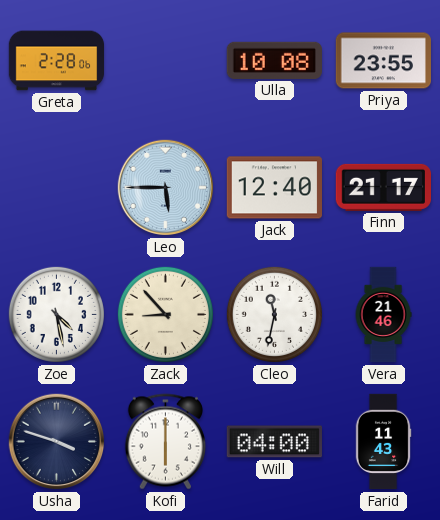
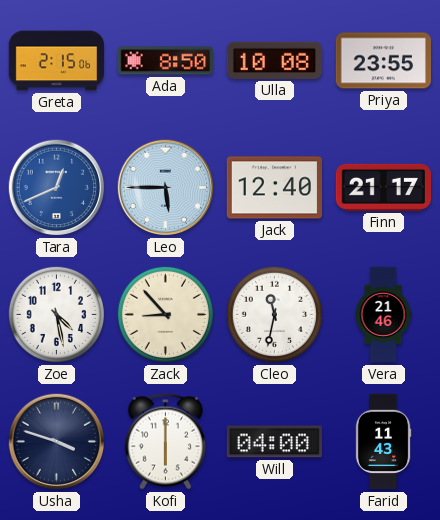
Greta: 2:28 -> 2:15
Ada: none -> 8:50
Tara: none -> 12:41
